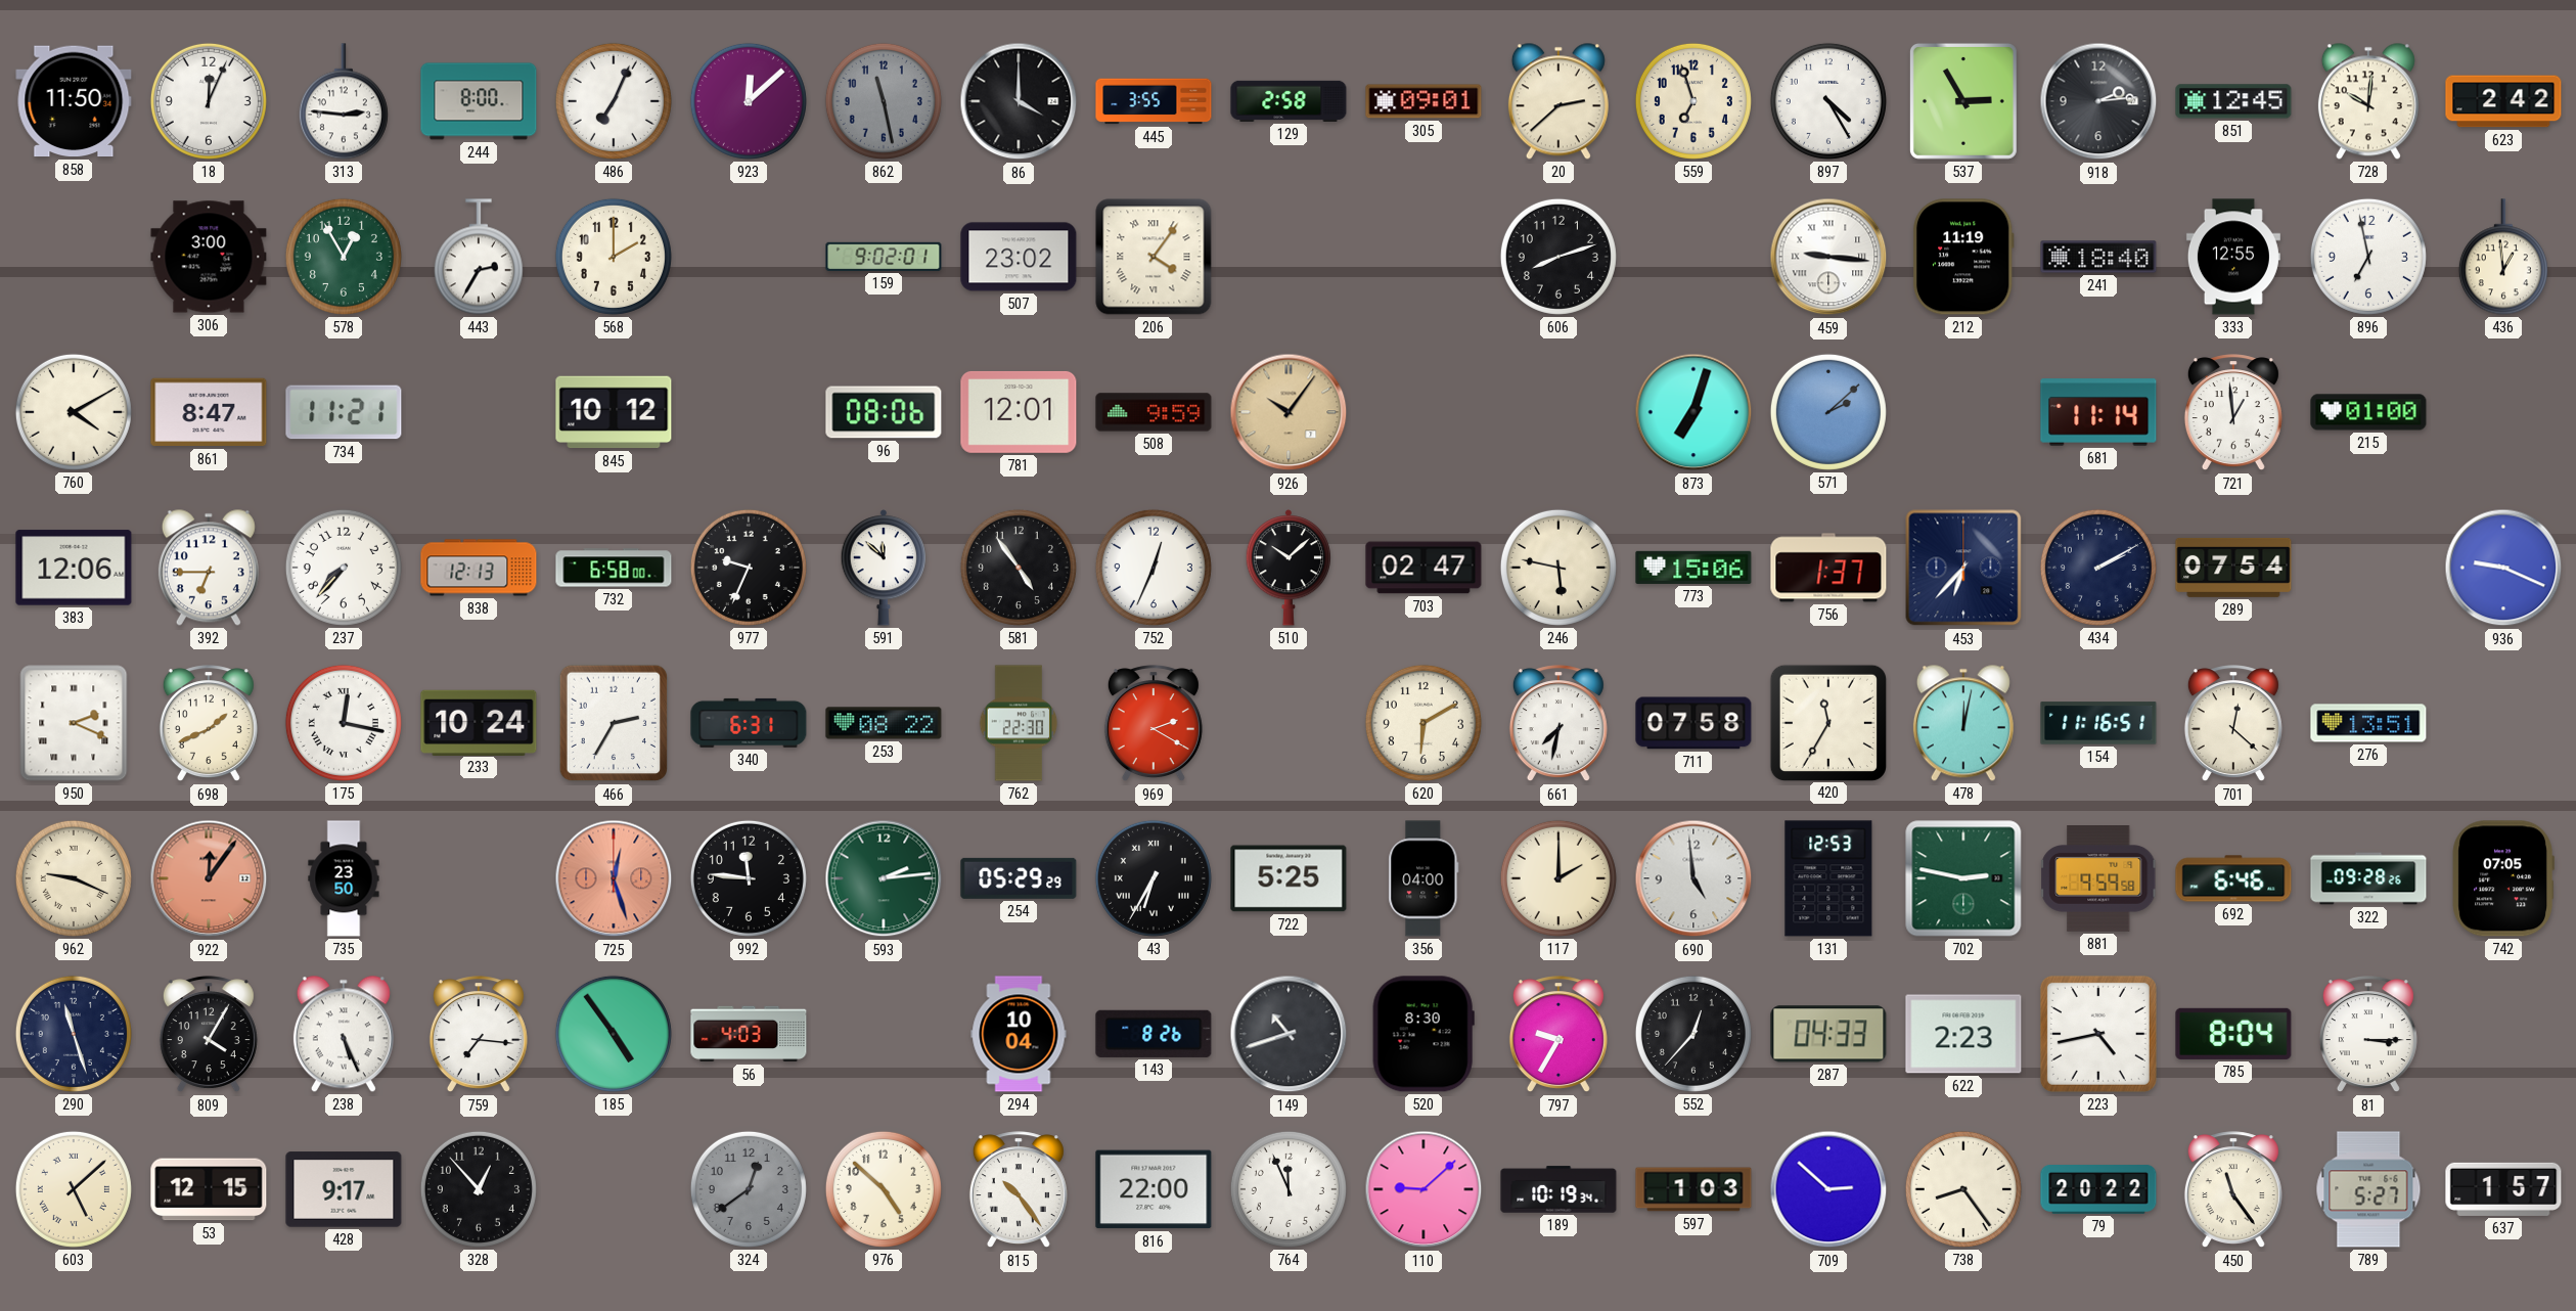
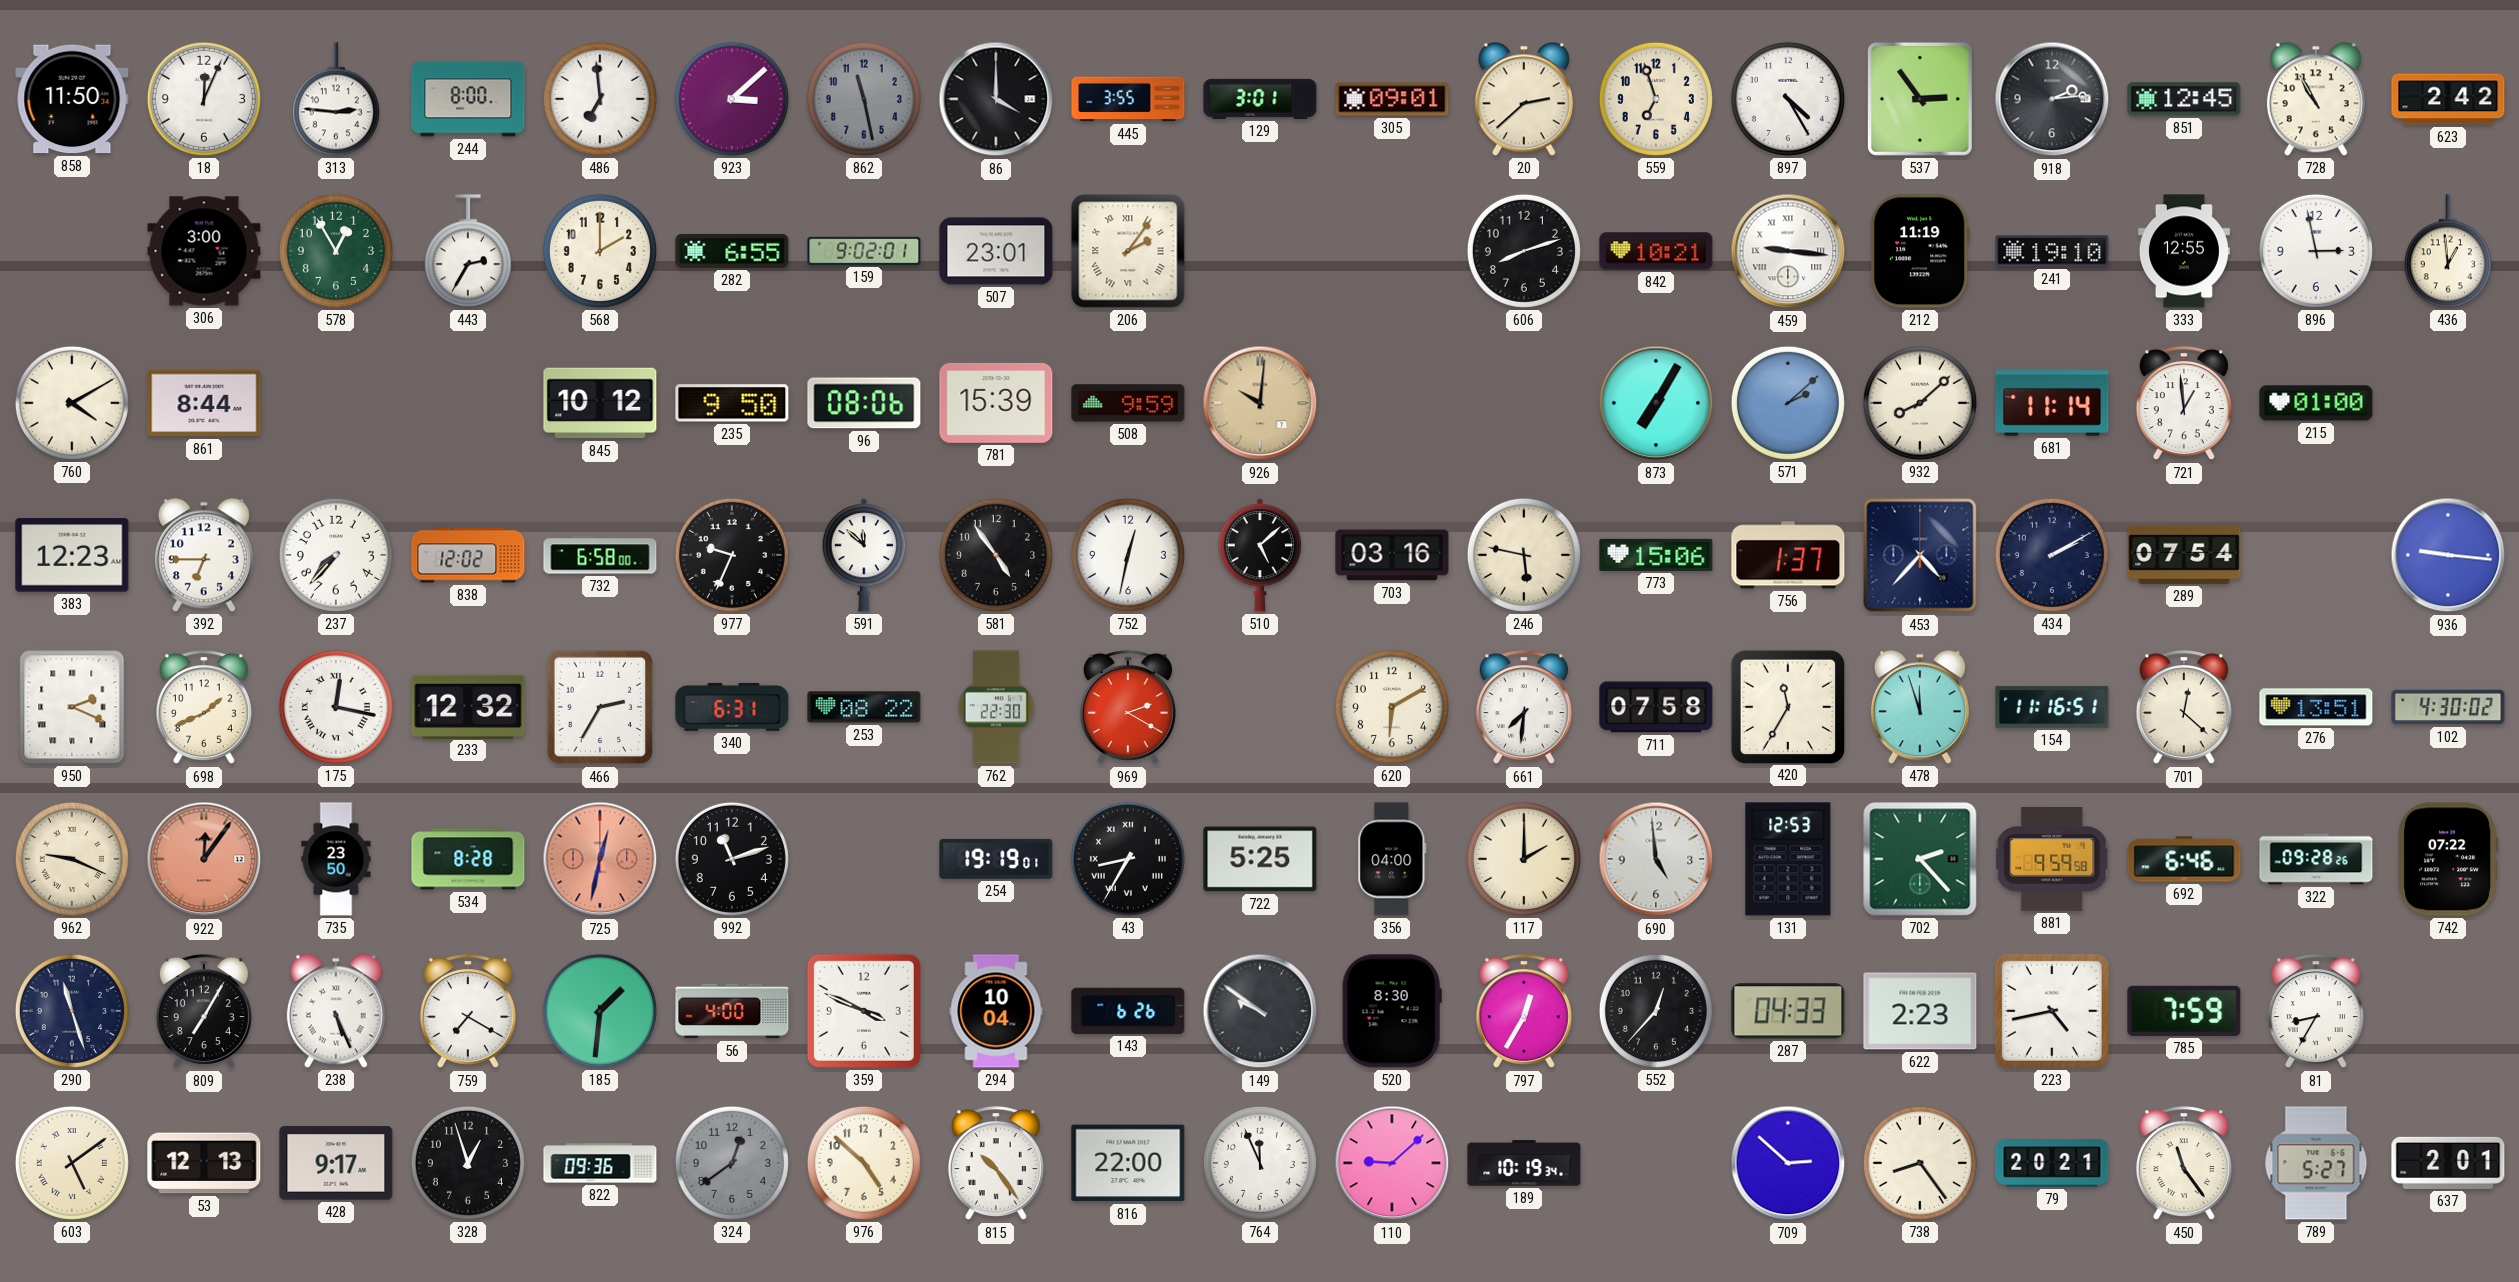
486: 7:04 -> 6:59
923: 12:08 -> 3:08
129: 2:58 -> 3:01
537: 2:55 -> 2:54
728: 10:01 -> 10:55
282: none -> 6:55
507: 23:02 -> 23:01
206: 4:06 -> 2:06
842: none -> 10:21
241: 18:40 -> 19:10
896: 6:58 -> 2:58
861: 8:47 -> 8:44
734: 11:21 -> none
235: none -> 9:50
781: 12:01 -> 15:39
926: 10:06 -> 10:01
873: 7:03 -> 7:05
932: none -> 8:08
383: 12:06 -> 12:23
838: 12:13 -> 12:02
752: 12:34 -> 12:32
510: 10:08 -> 5:08
703: 02:47 -> 03:16
453: 6:37 -> 4:37
936: 9:19 -> 9:16
233: 10:24 -> 12:32
661: 7:32 -> 7:31
478: 12:02 -> 11:57
102: none -> 4:30
534: none -> 8:28
725: 12:27 -> 12:32
992: 11:46 -> 11:12
593: 2:14 -> none
254: 05:29 -> 19:19
43: 6:35 -> 8:35
702: 2:47 -> 2:23
742: 07:05 -> 07:22
809: 4:05 -> 7:05
759: 7:16 -> 7:20
185: 4:54 -> 1:31
56: 4:03 -> 4:00
359: none -> 3:49
143: 8:26 -> 6:26
149: 10:42 -> 9:51
797: 9:35 -> 12:35
785: 8:04 -> 7:59
81: 3:15 -> 8:35
603: 5:08 -> 5:09
53: 12:15 -> 12:13
328: 12:53 -> 12:57
822: none -> 09:36
597: 1:03 -> none
79: 20:22 -> 20:21
637: 1:57 -> 2:01
